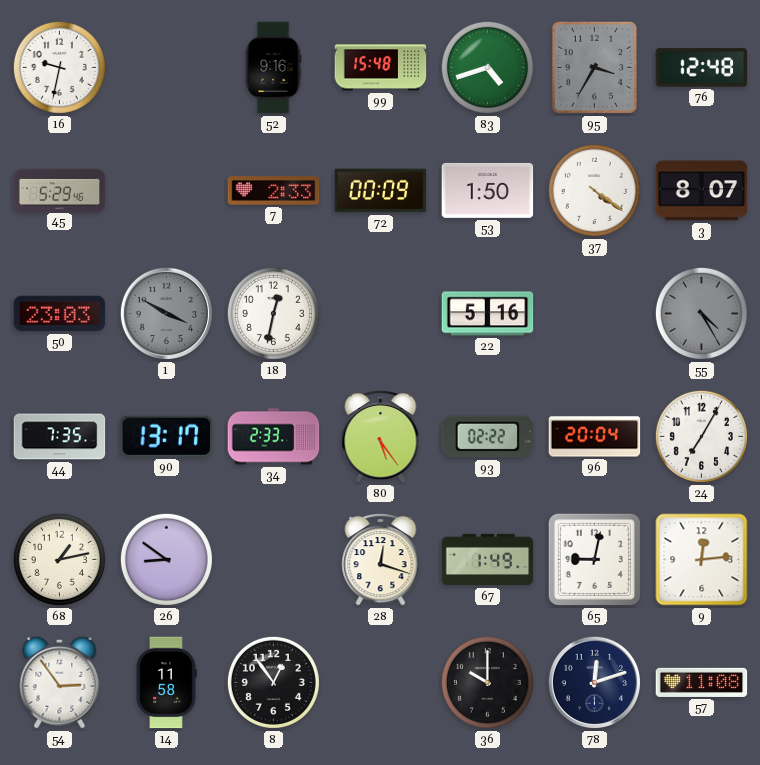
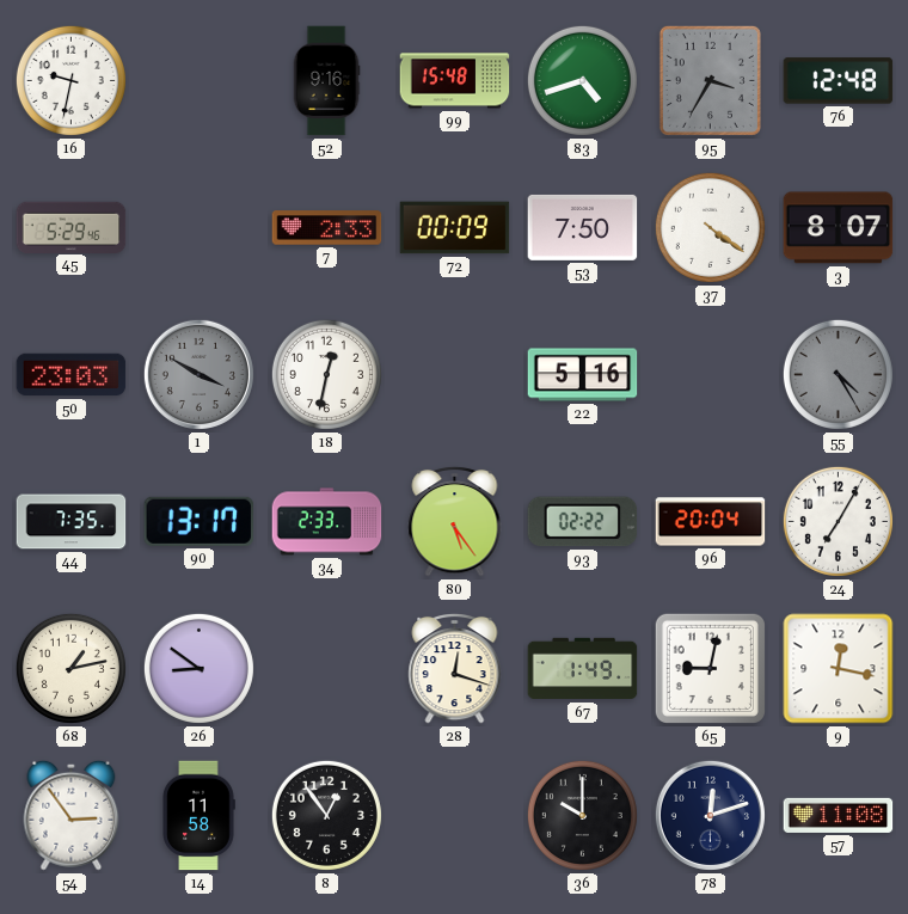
53: 1:50 -> 7:50
9: 12:14 -> 12:17
